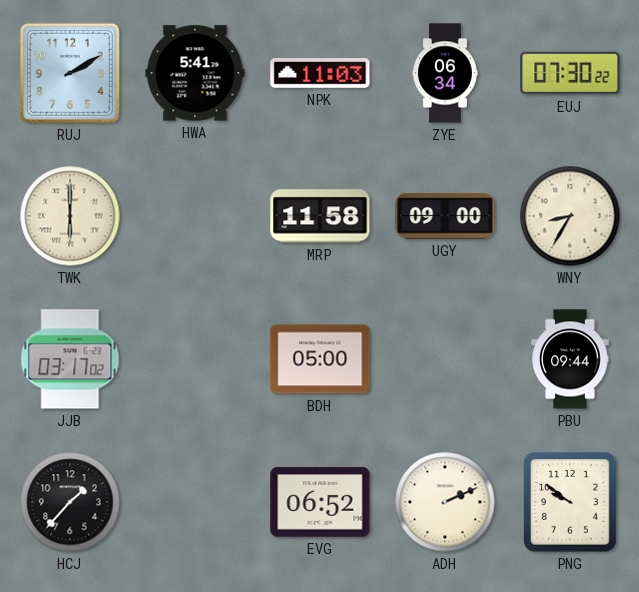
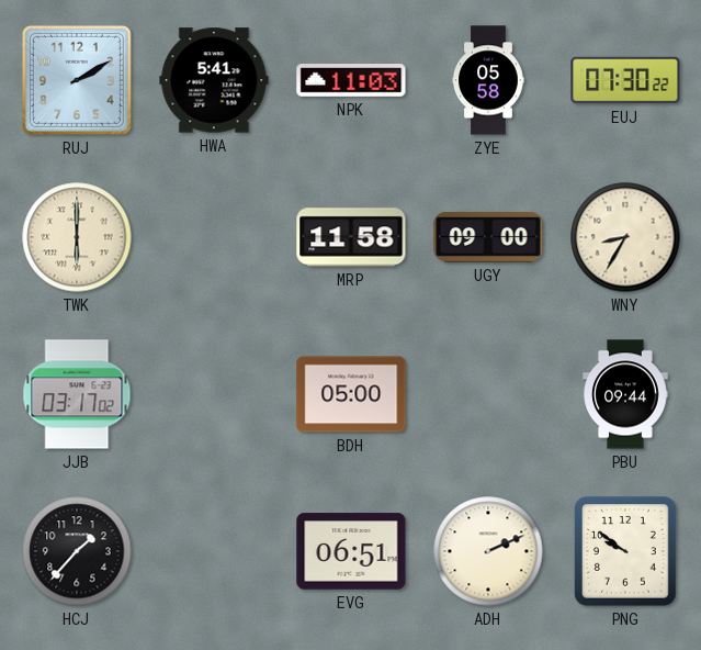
ZYE: 06:34 -> 05:58
EVG: 06:52 -> 06:51
